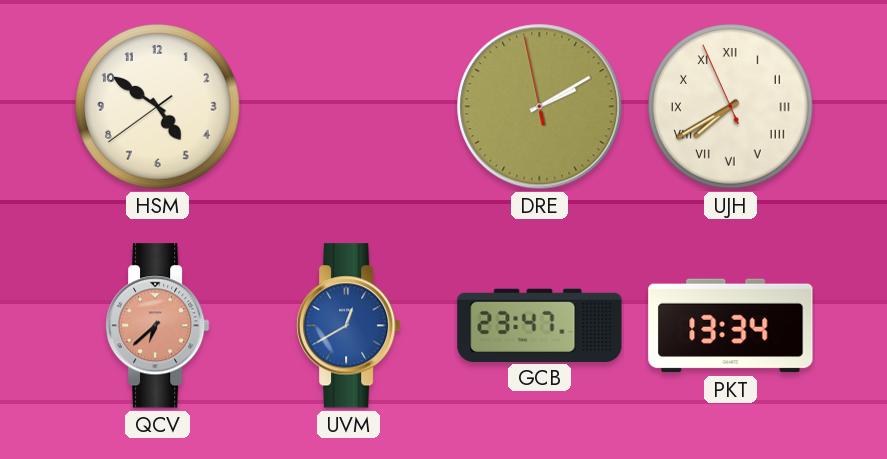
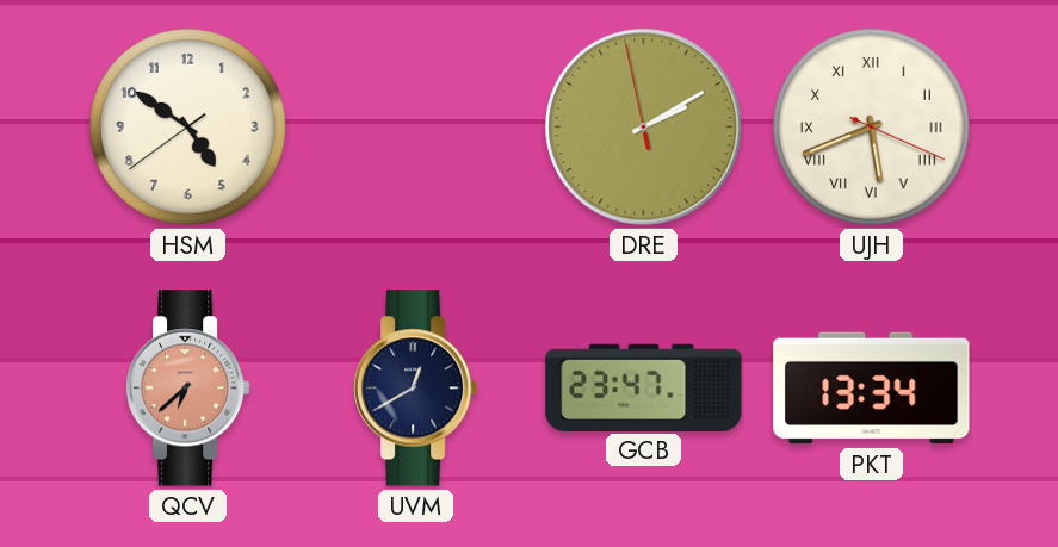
UJH: 7:39 -> 5:41
UVM dial: blue -> navy
